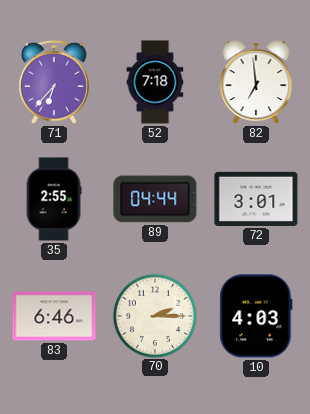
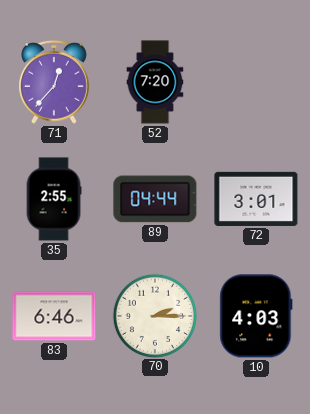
71: 6:37 -> 12:37
52: 7:18 -> 7:20
82: 6:59 -> none
